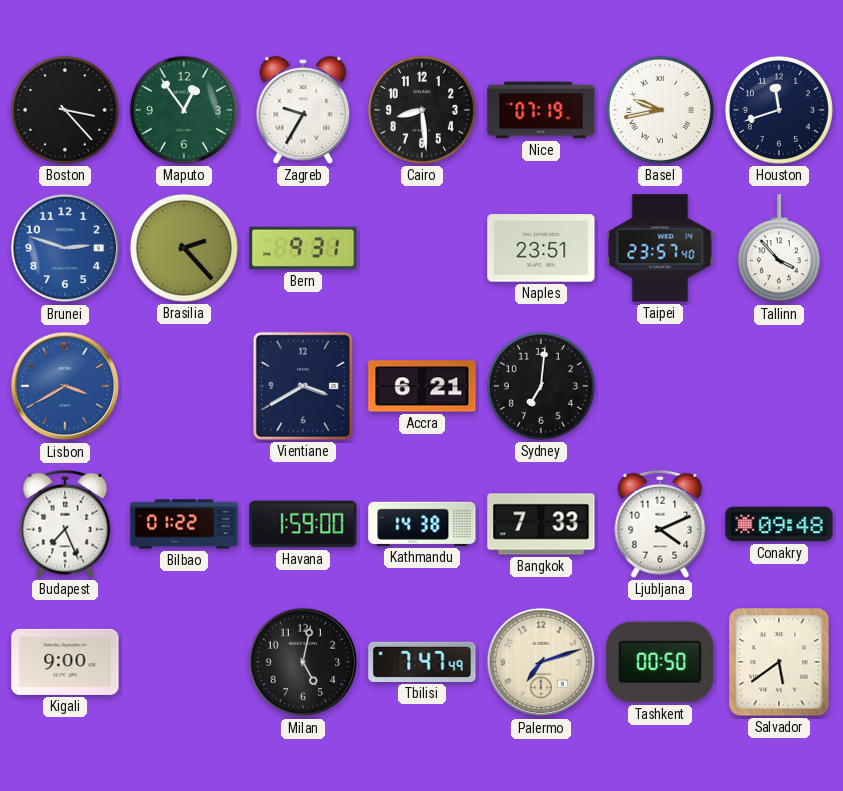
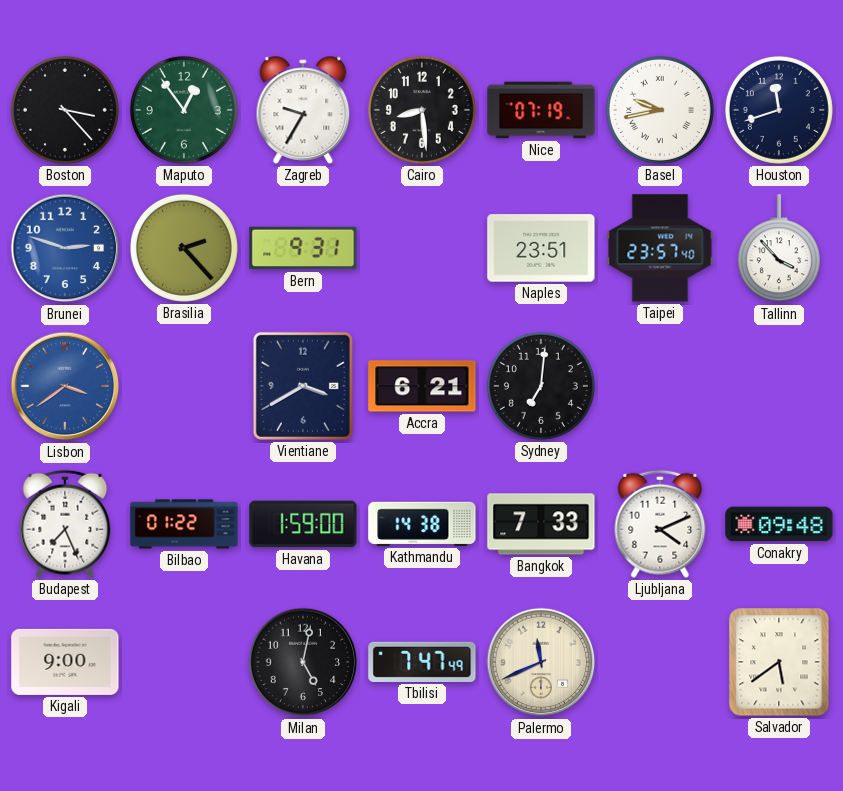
Lisbon: 3:40 -> 3:39
Palermo: 7:12 -> 11:41
Tashkent: 00:50 -> none
